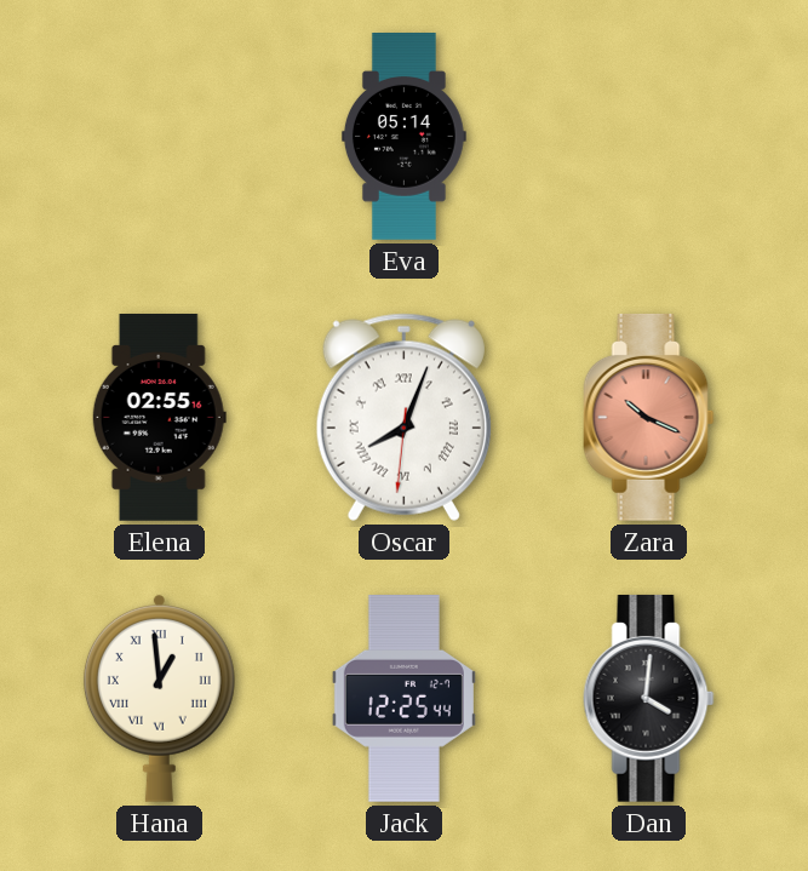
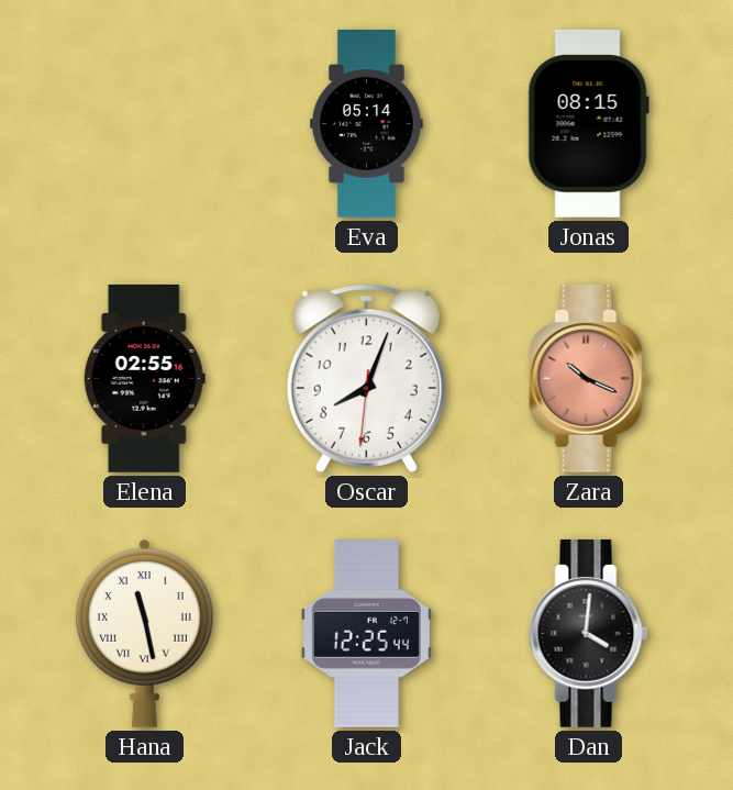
Jonas: none -> 08:15
Oscar numerals: Roman -> Arabic
Hana: 12:59 -> 11:28
